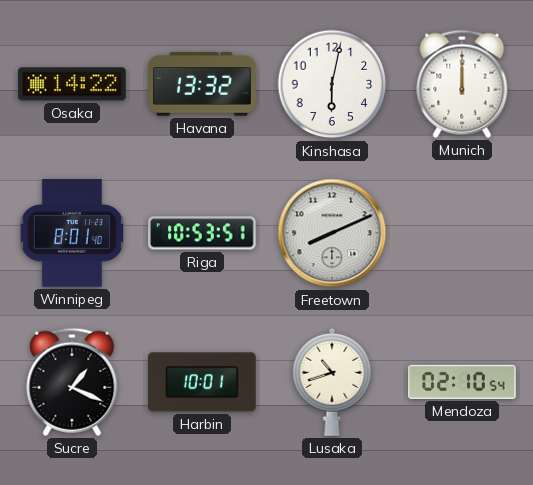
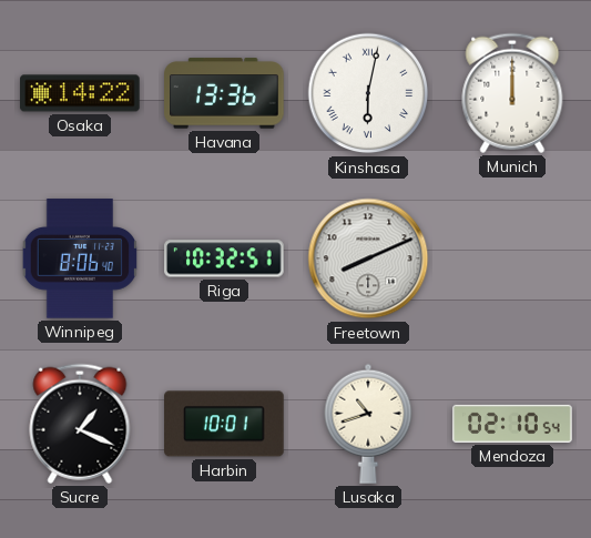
Havana: 13:32 -> 13:36
Kinshasa numerals: Arabic -> Roman
Winnipeg: 8:01 -> 8:06
Riga: 10:53 -> 10:32
